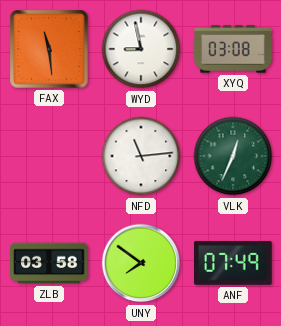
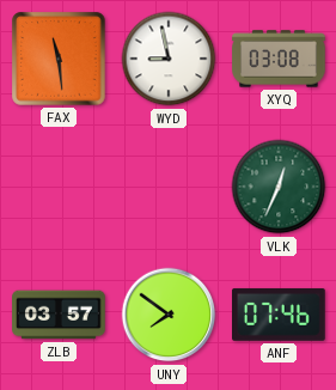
NFD: 11:14 -> none
ZLB: 03:58 -> 03:57
ANF: 07:49 -> 07:46
